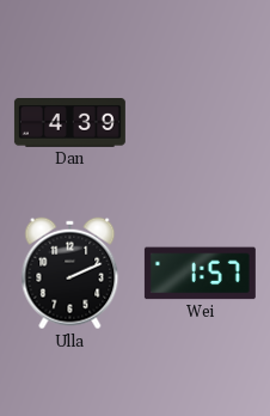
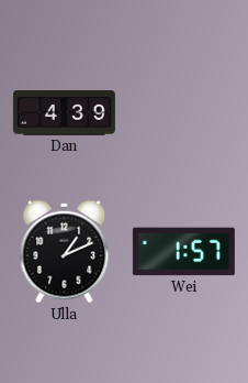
Ulla: 2:11 -> 1:11
